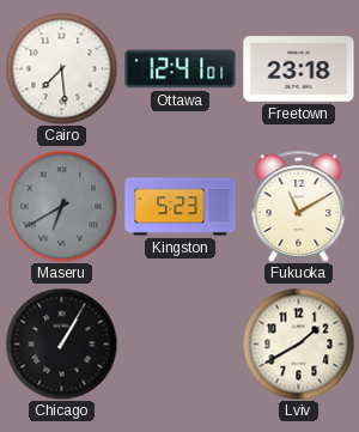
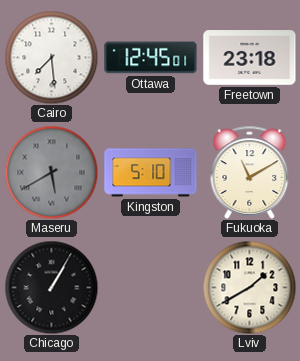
Ottawa: 12:41 -> 12:45
Maseru: 6:40 -> 5:40
Kingston: 5:23 -> 5:10
